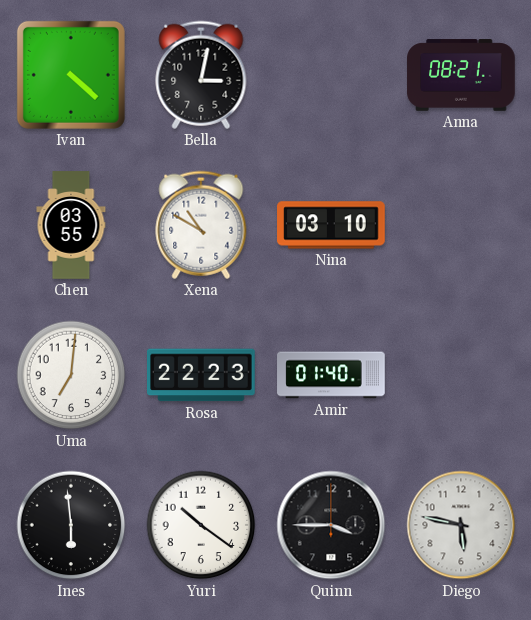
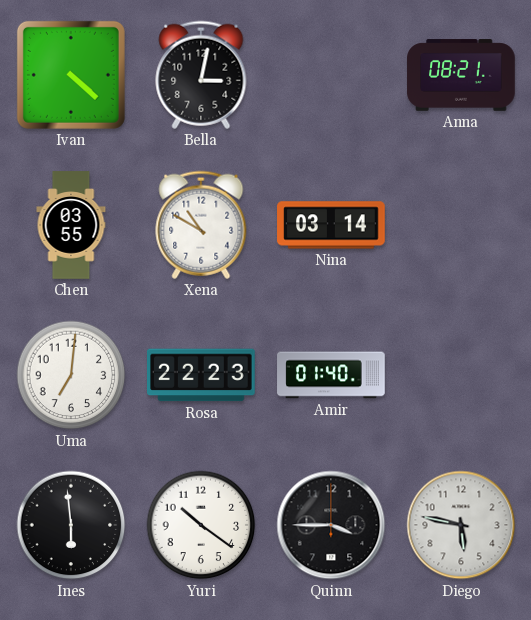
Nina: 03:10 -> 03:14
